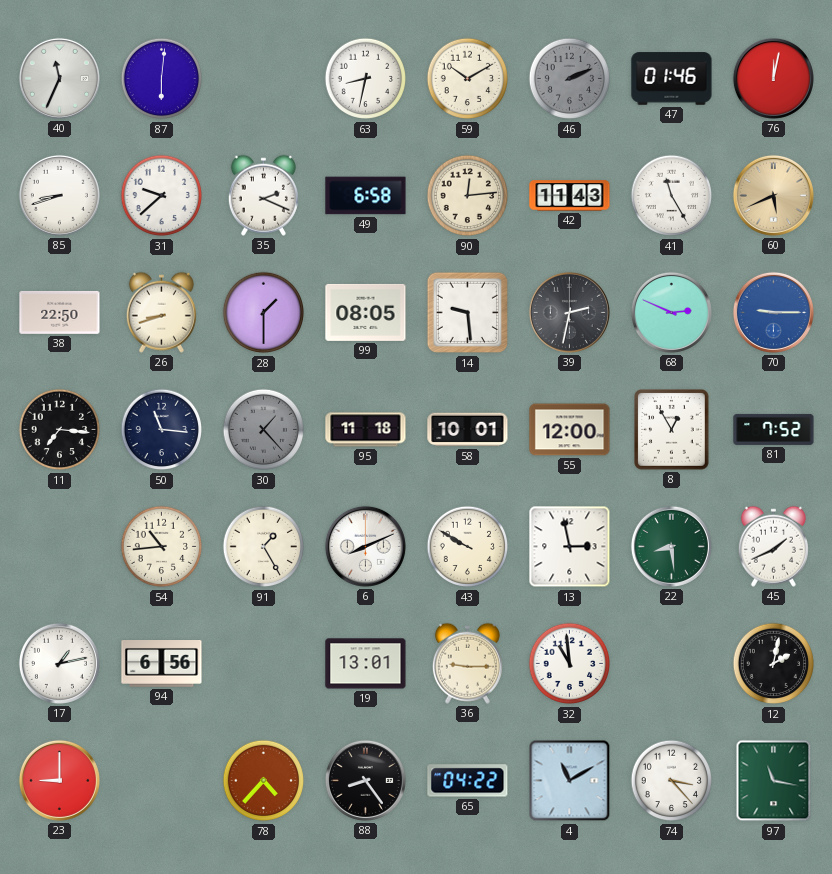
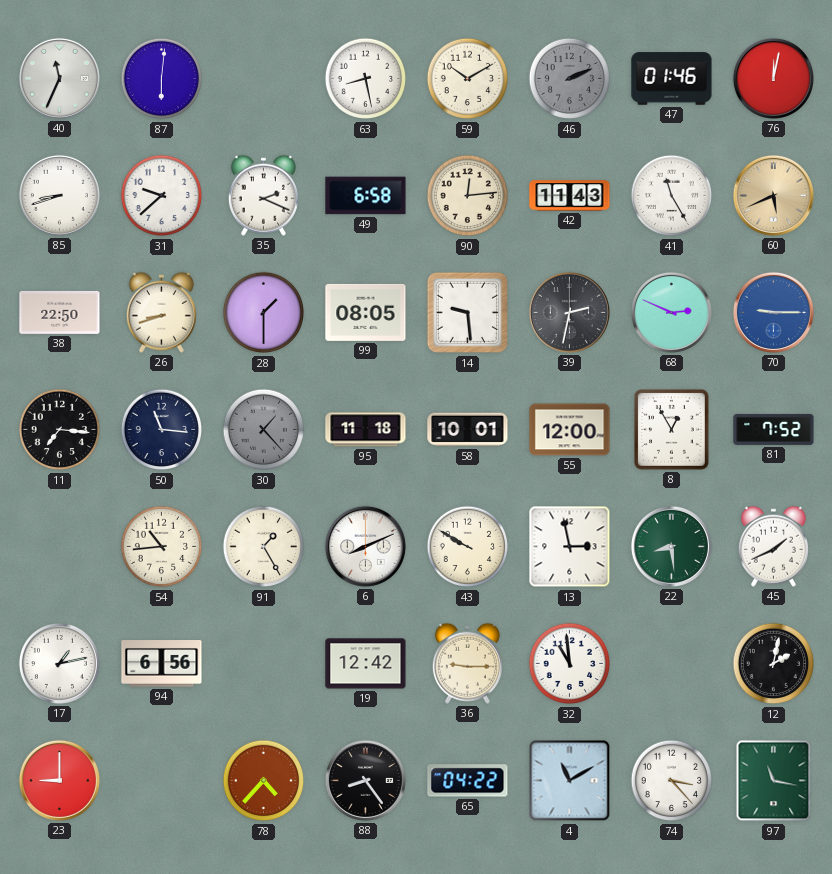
63: 8:32 -> 8:28
19: 13:01 -> 12:42
